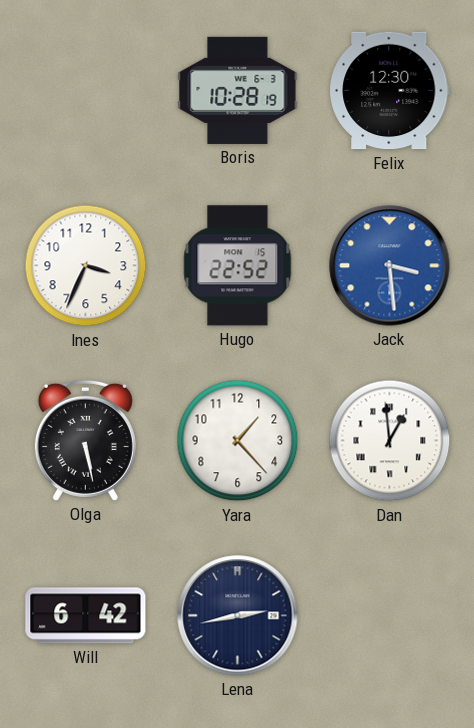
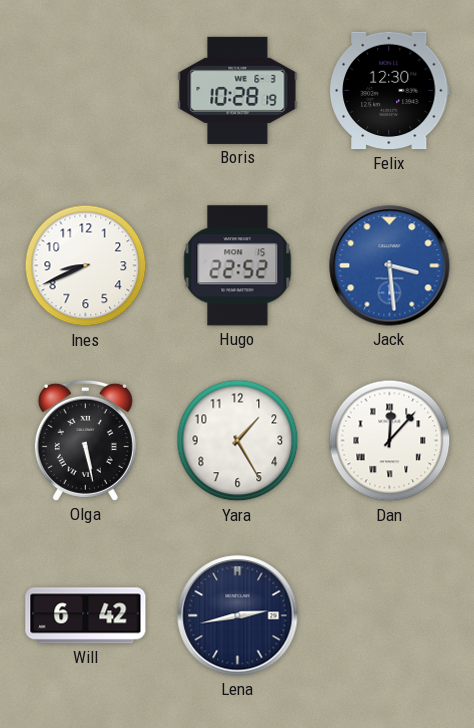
Ines: 3:34 -> 8:41
Yara: 1:23 -> 1:25
Dan: 12:59 -> 12:07
